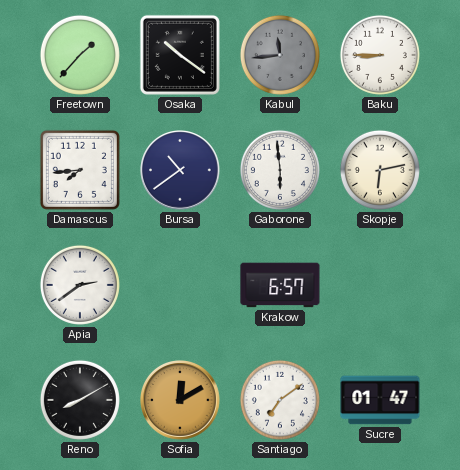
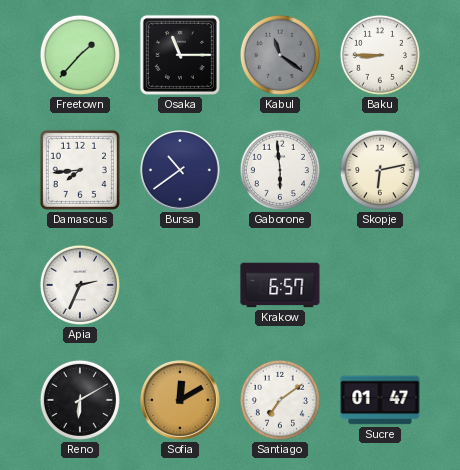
Osaka: 10:21 -> 11:15
Kabul: 11:44 -> 11:21
Apia: 2:39 -> 2:34
Reno: 8:10 -> 6:10
